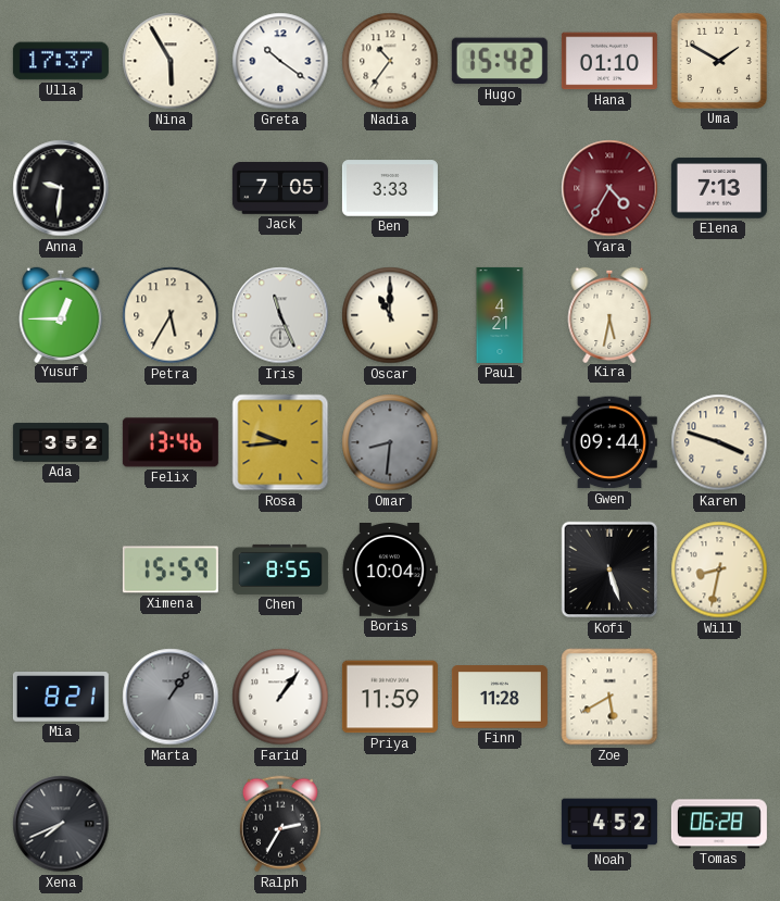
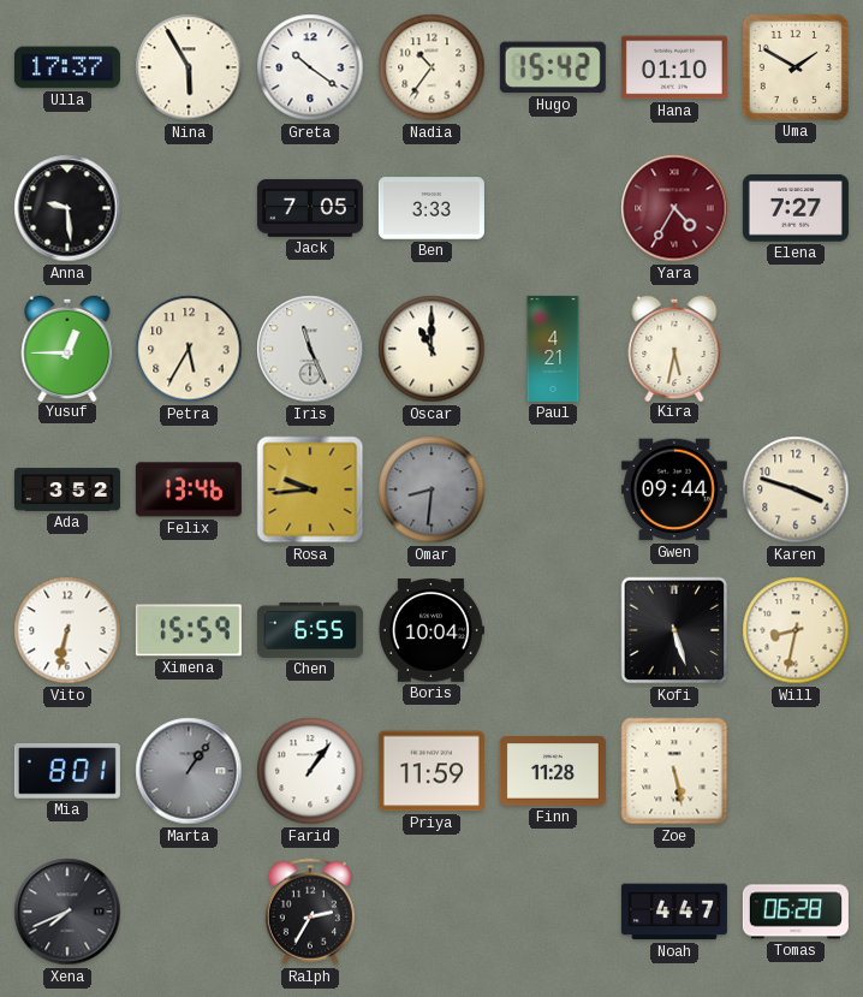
Anna: 9:31 -> 9:29
Elena: 7:13 -> 7:27
Vito: none -> 6:32
Chen: 8:55 -> 6:55
Mia: 8:21 -> 8:01
Zoe: 5:40 -> 5:28
Noah: 4:52 -> 4:47
